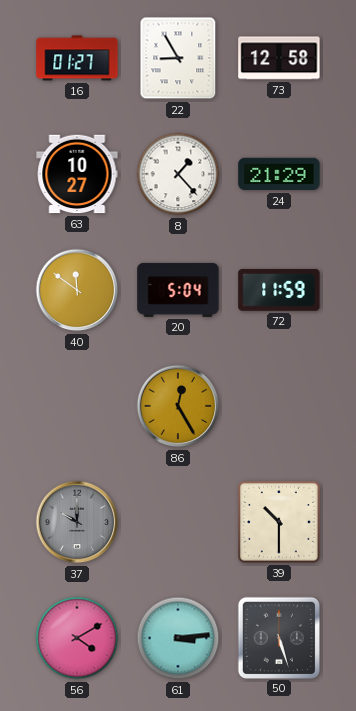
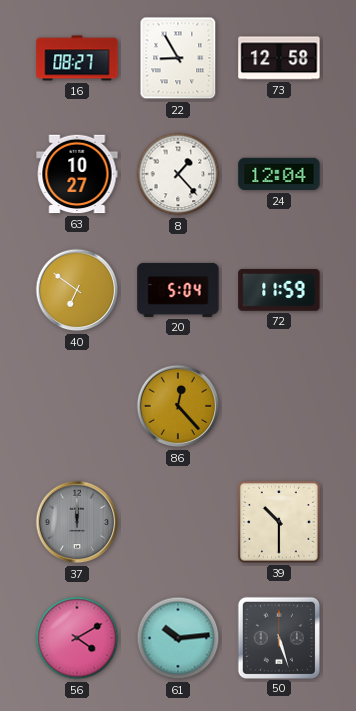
16: 01:27 -> 08:27
24: 21:29 -> 12:04
40: 11:51 -> 6:51
86: 12:25 -> 12:23
37: 10:00 -> 12:00
61: 3:14 -> 10:14
